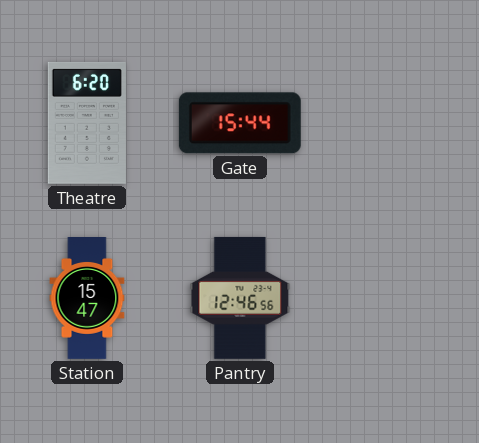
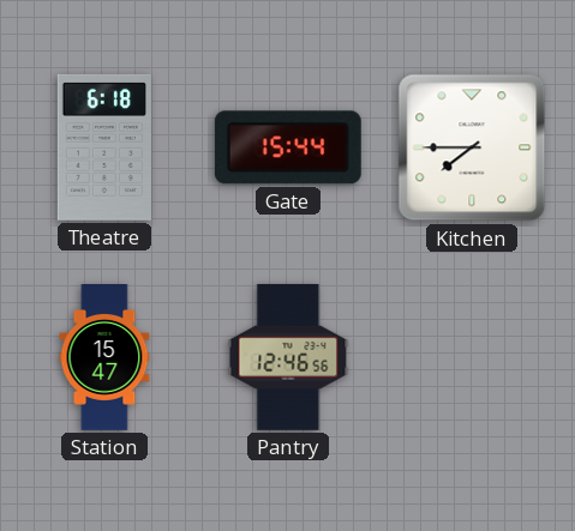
Theatre: 6:20 -> 6:18
Kitchen: none -> 7:45
